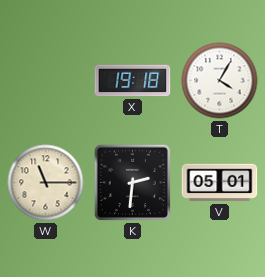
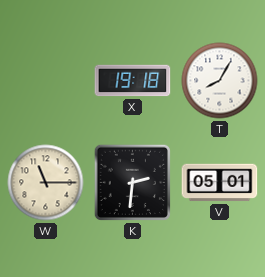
T: 4:05 -> 8:05
